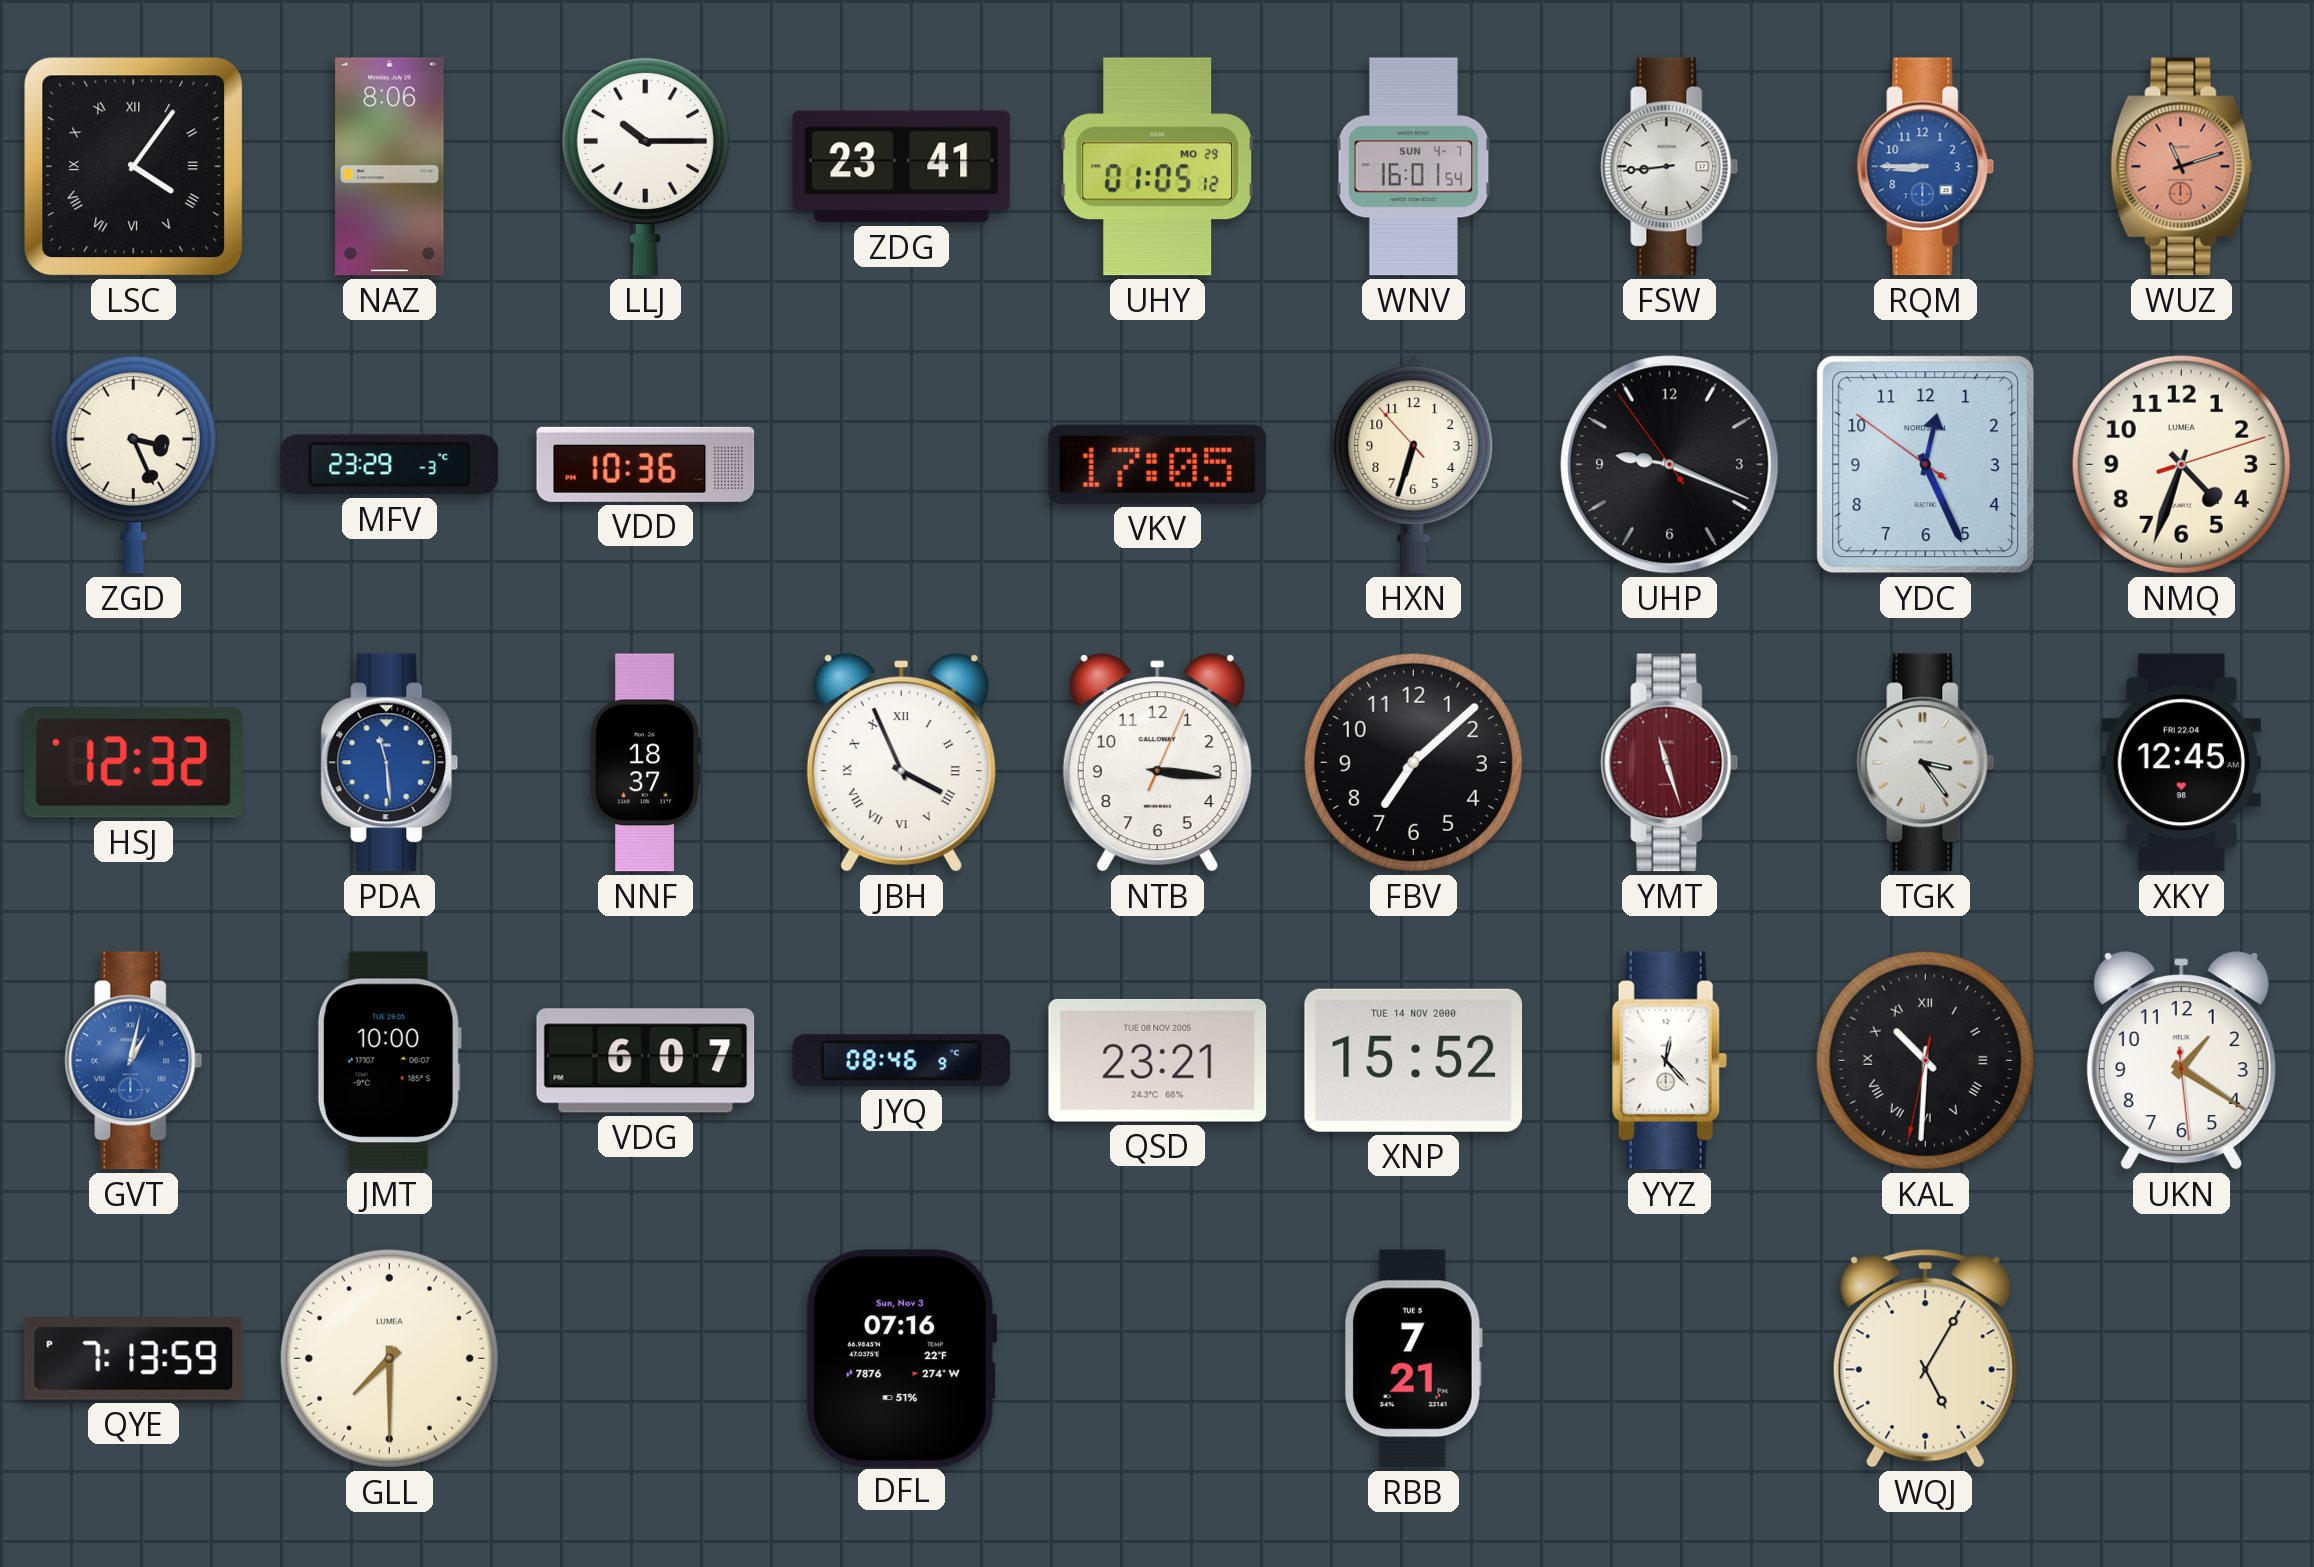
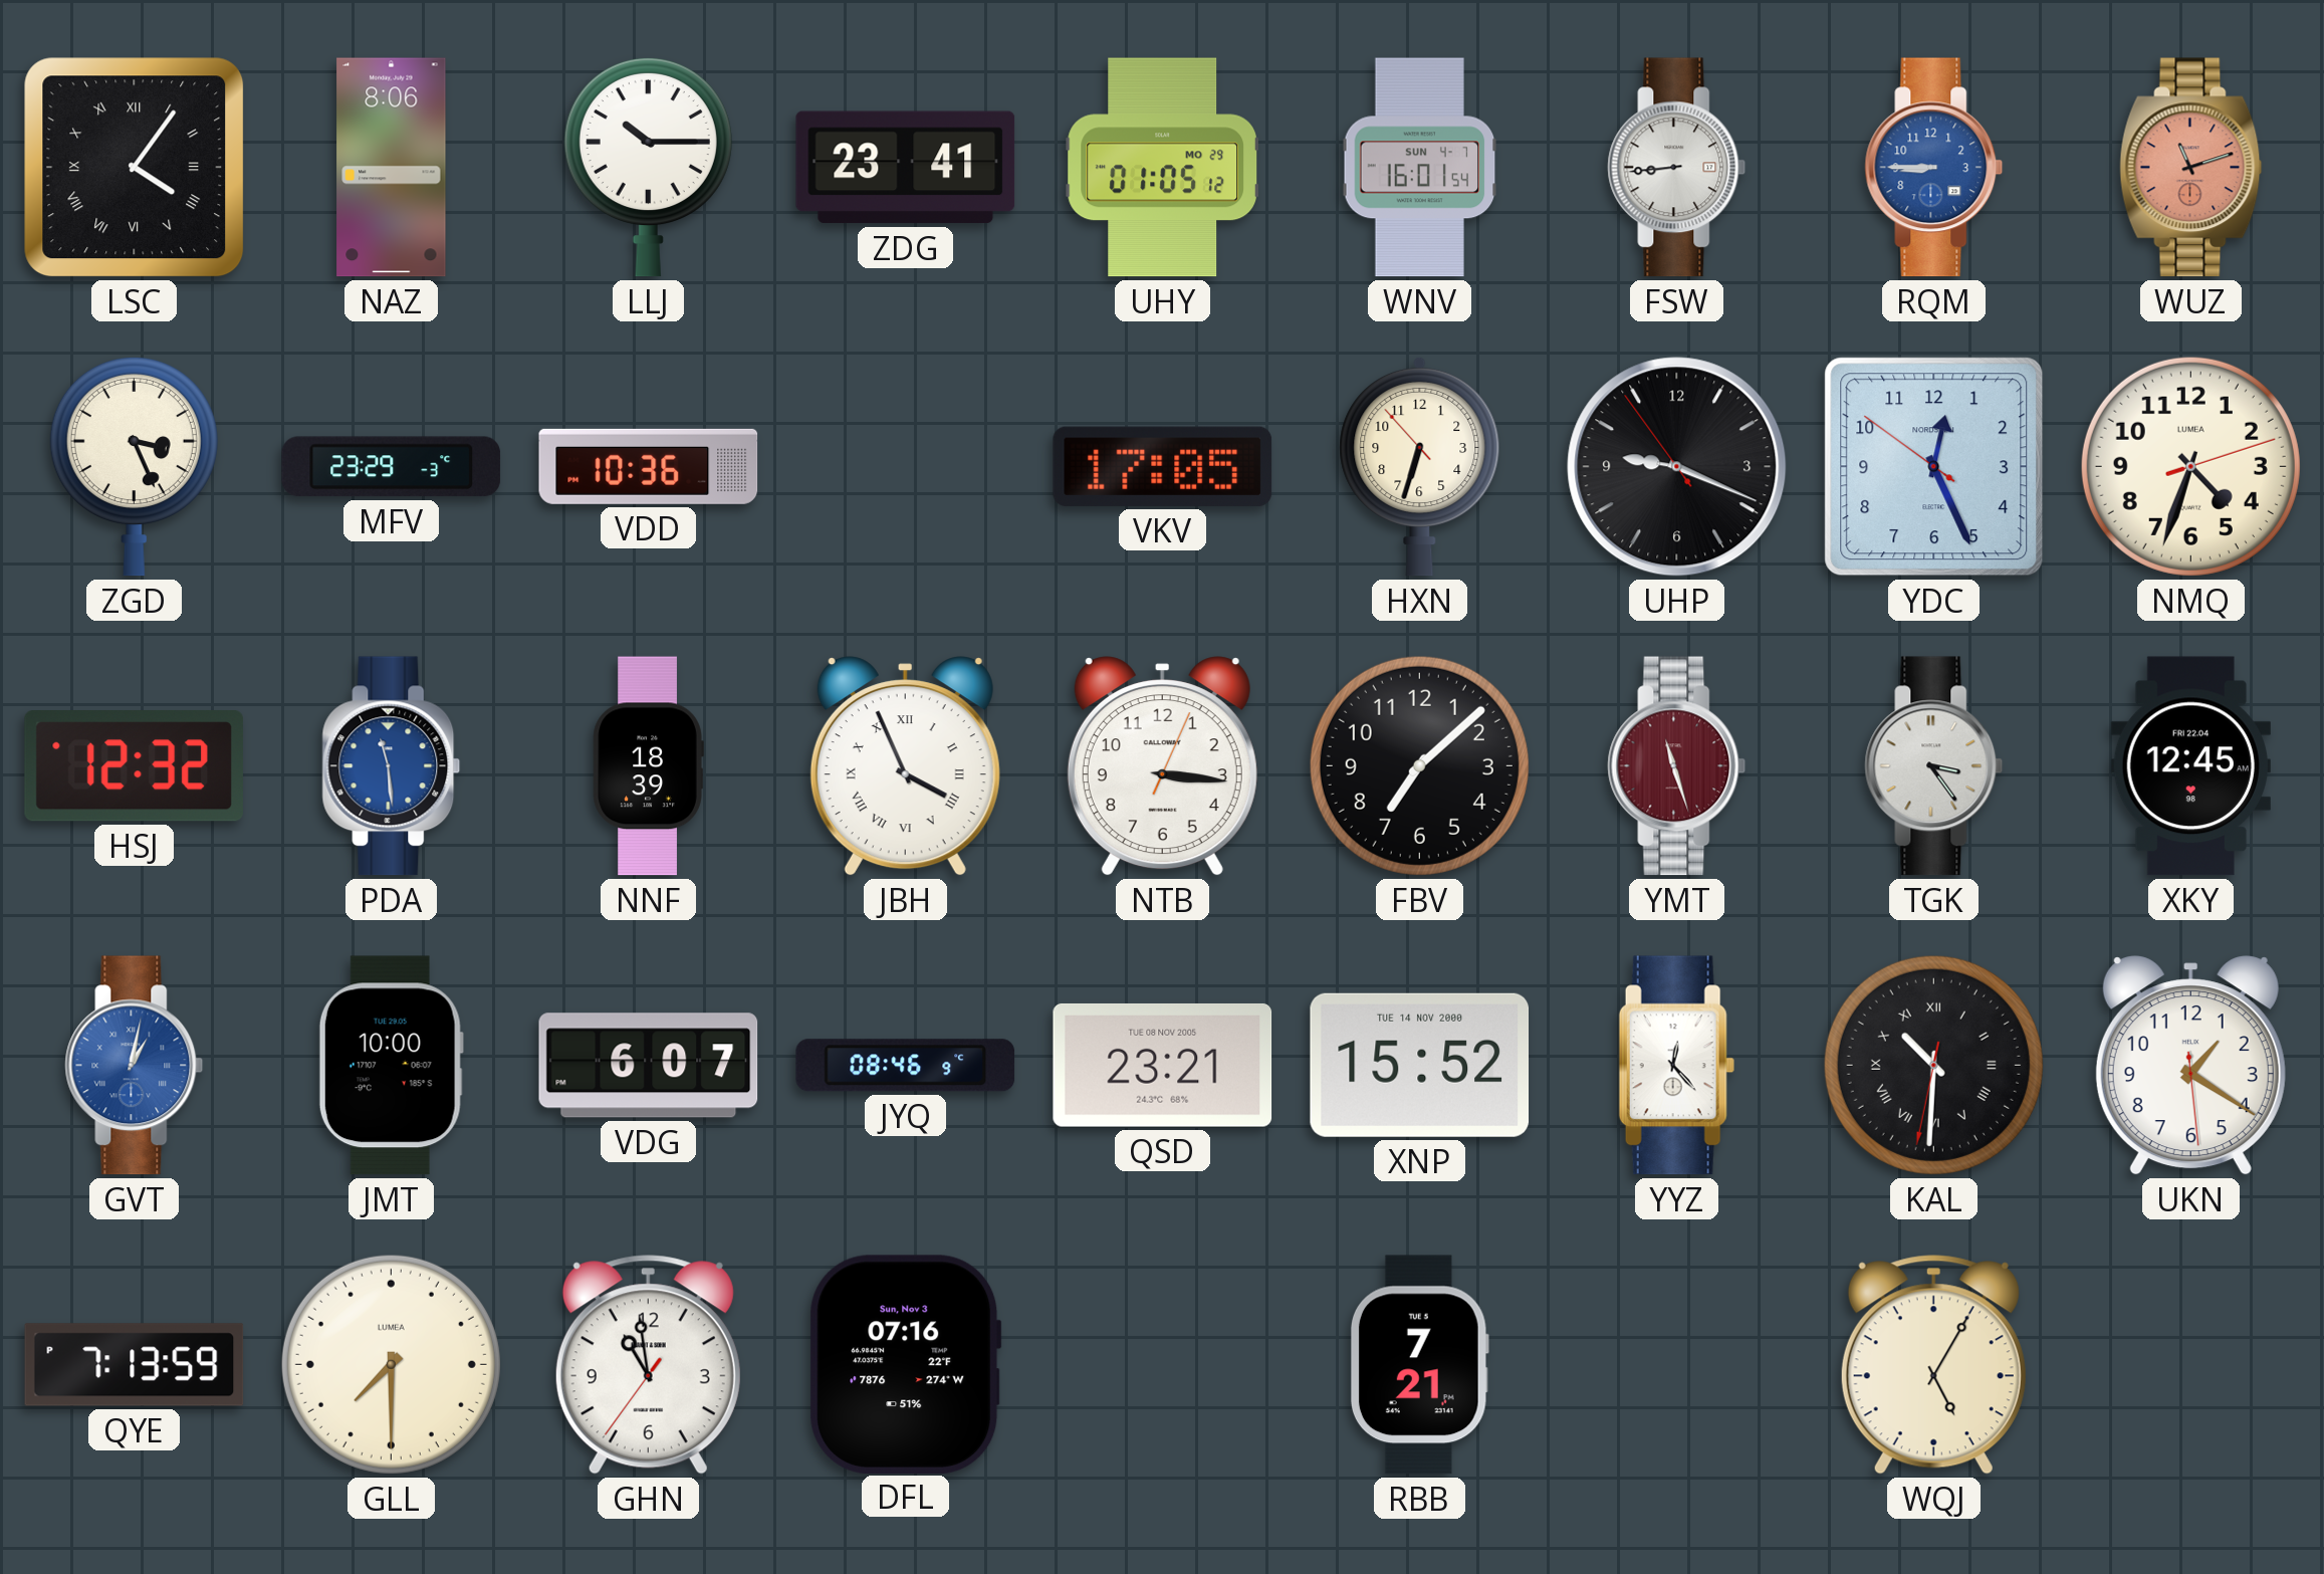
NNF: 18:37 -> 18:39
GHN: none -> 10:58
